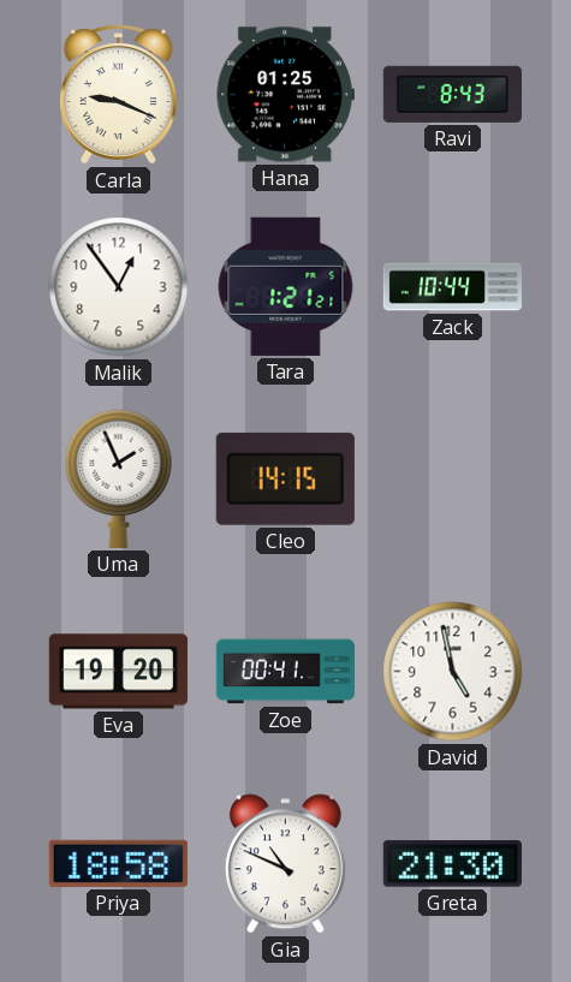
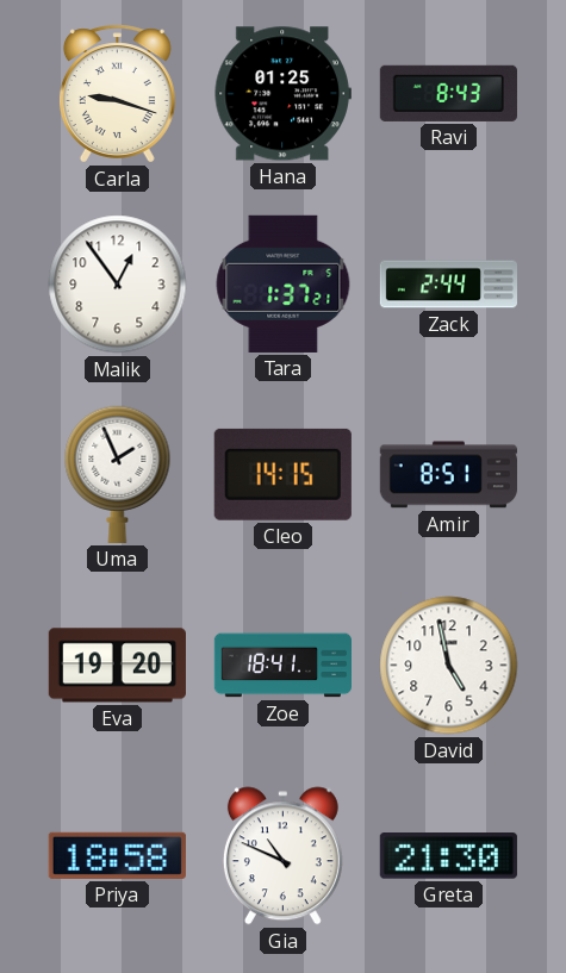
Carla: 9:19 -> 9:18
Tara: 1:21 -> 1:37
Zack: 10:44 -> 2:44
Amir: none -> 8:51
Zoe: 00:41 -> 18:41
